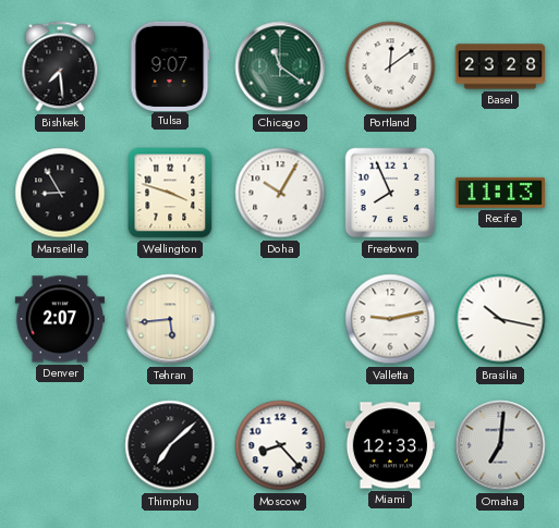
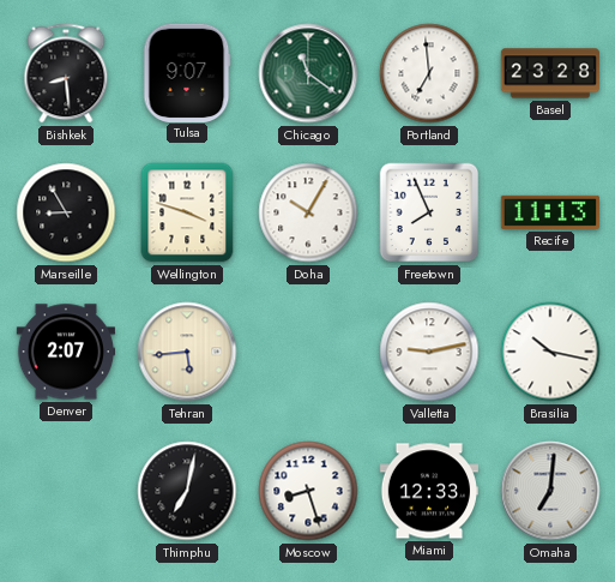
Bishkek: 7:29 -> 8:29
Portland: 12:09 -> 6:59
Thimphu: 7:08 -> 7:02
Moscow: 8:23 -> 8:27
